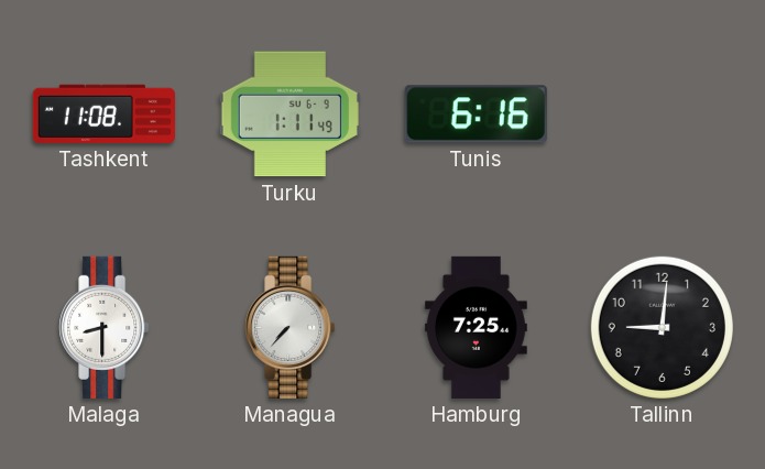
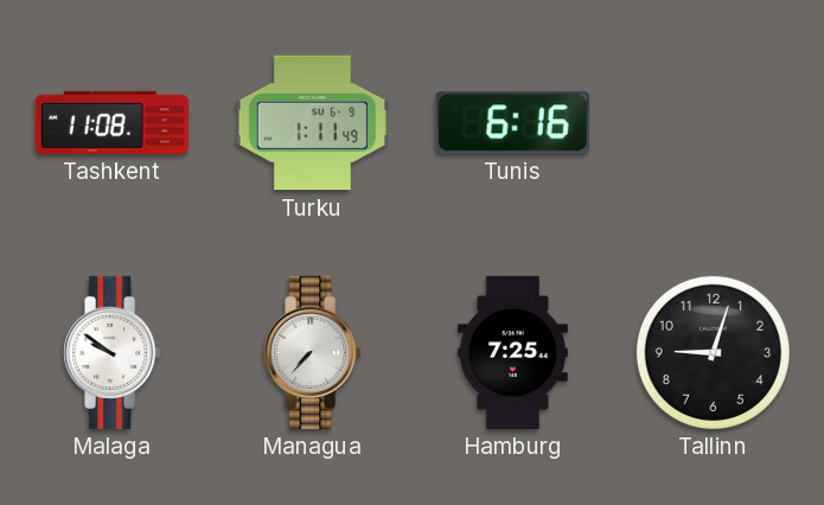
Malaga: 8:30 -> 9:51
Tallinn: 9:01 -> 9:03
